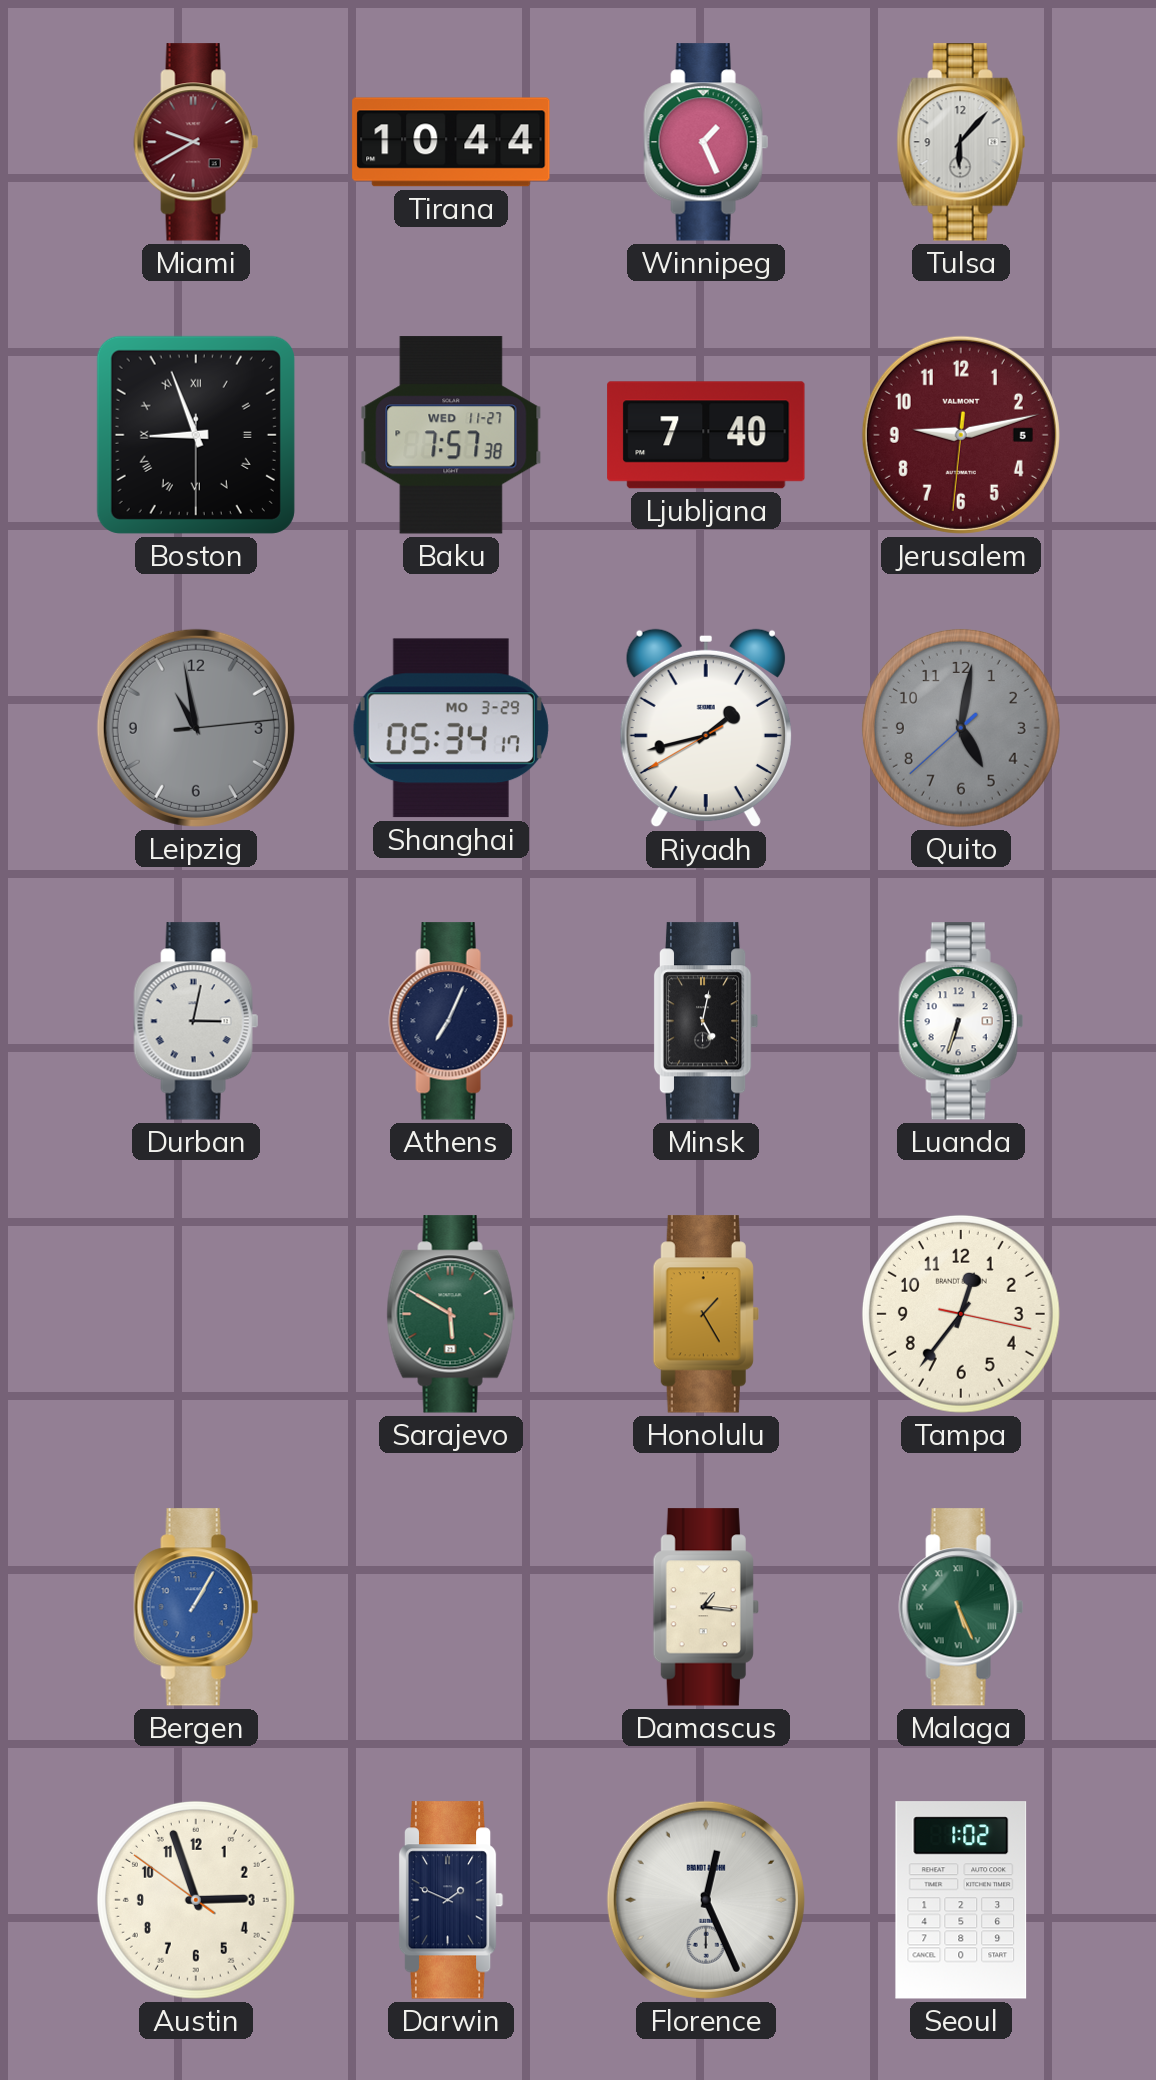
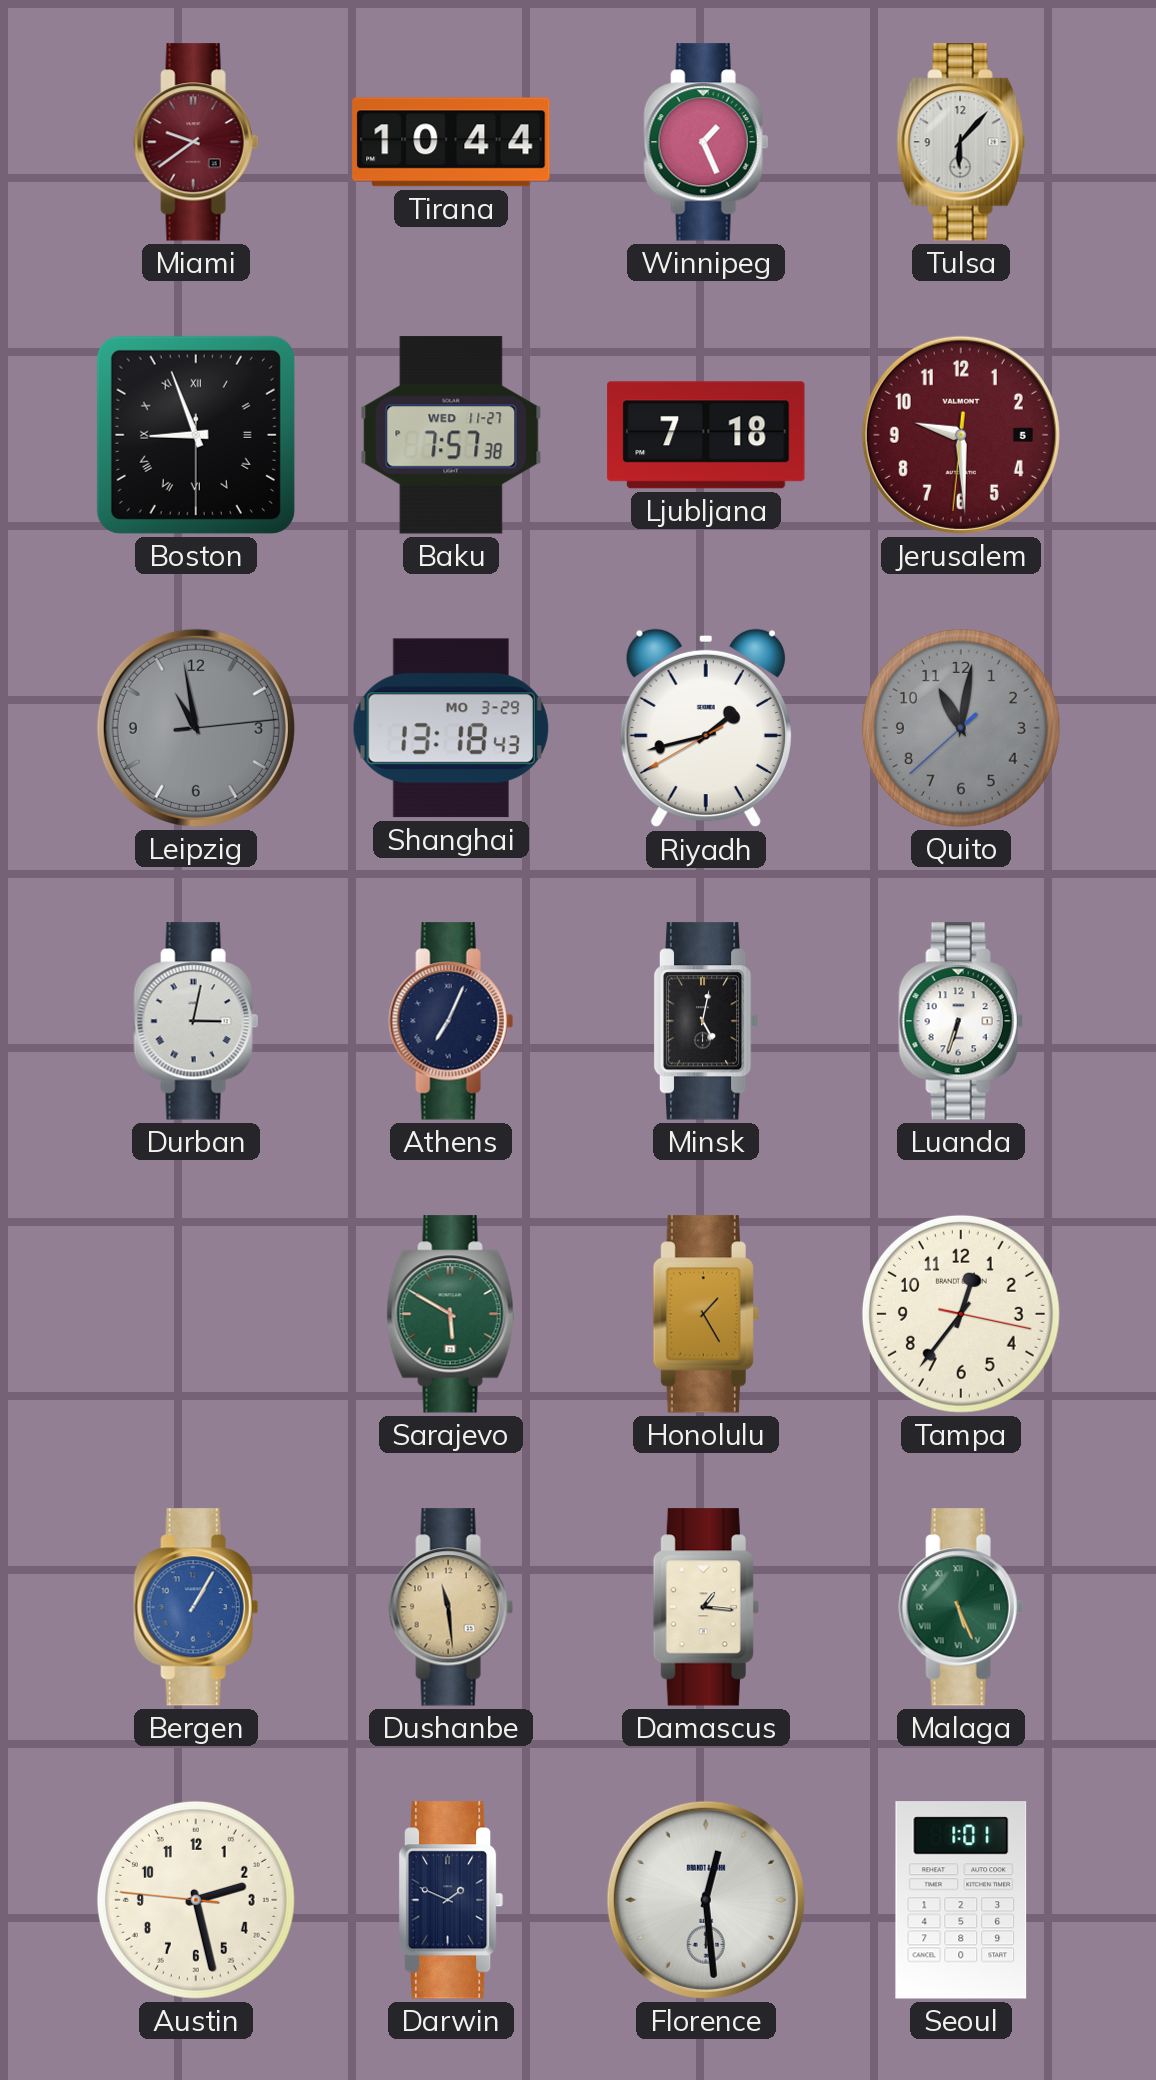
Miami: 9:40 -> 9:39
Ljubljana: 7:40 -> 7:18
Jerusalem: 9:12 -> 9:29
Shanghai: 05:34 -> 13:18
Quito: 5:01 -> 11:01
Dushanbe: none -> 11:29
Austin: 2:56 -> 2:27
Florence: 12:26 -> 12:29
Seoul: 1:02 -> 1:01
